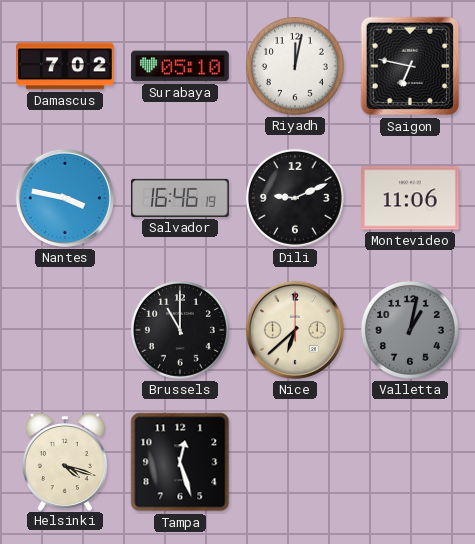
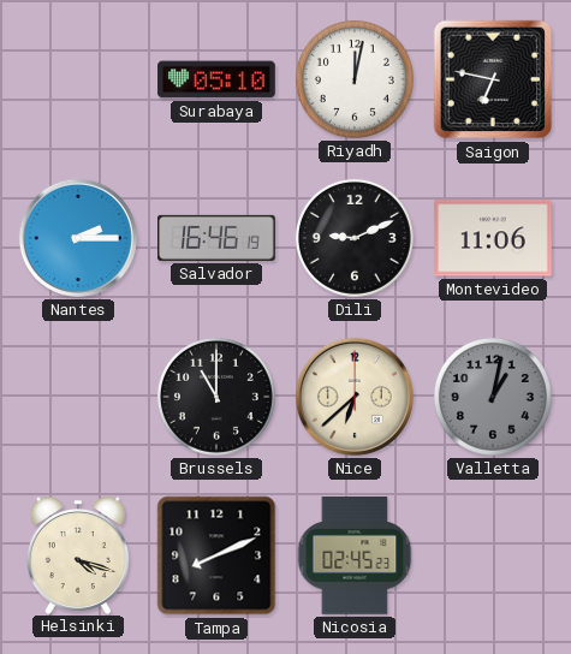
Damascus: 7:02 -> none
Nantes: 3:47 -> 2:15
Tampa: 12:27 -> 8:11
Nicosia: none -> 02:45
